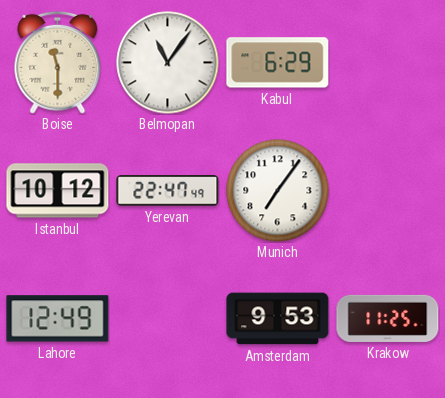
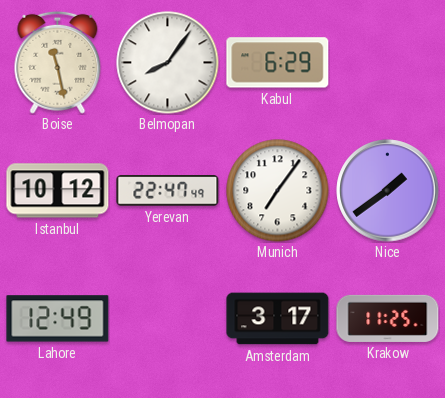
Boise: 11:30 -> 11:28
Belmopan: 11:06 -> 8:06
Nice: none -> 1:39
Amsterdam: 9:53 -> 3:17
